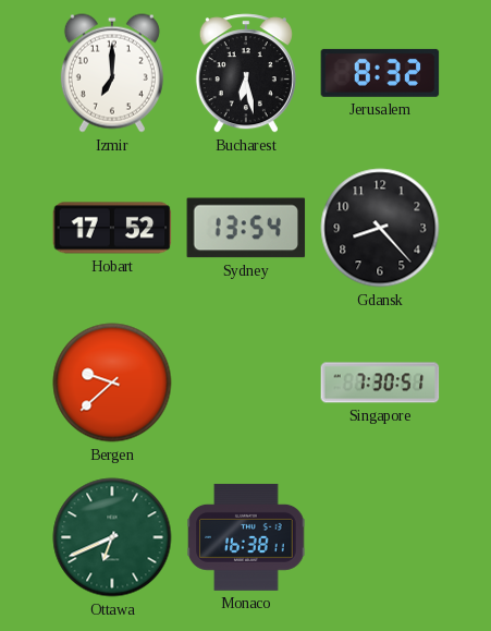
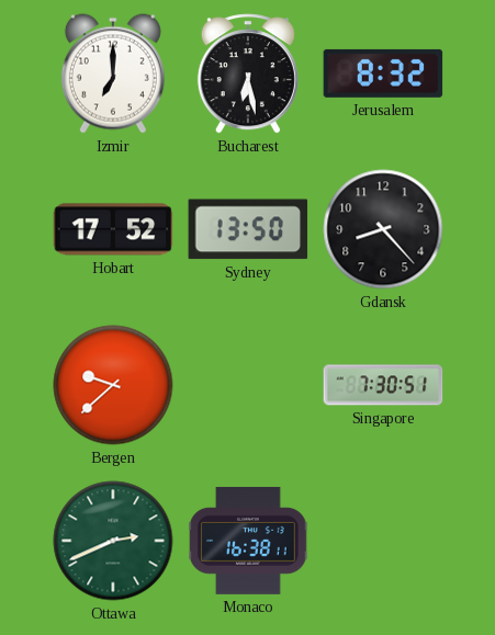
Sydney: 13:54 -> 13:50
Ottawa: 6:41 -> 2:41
